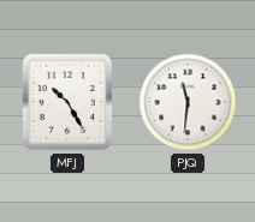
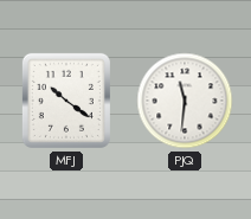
MFJ: 10:25 -> 10:21
